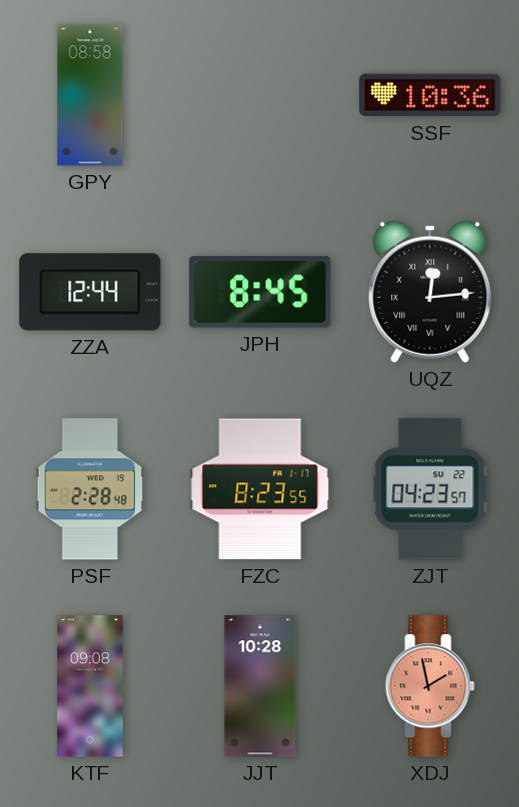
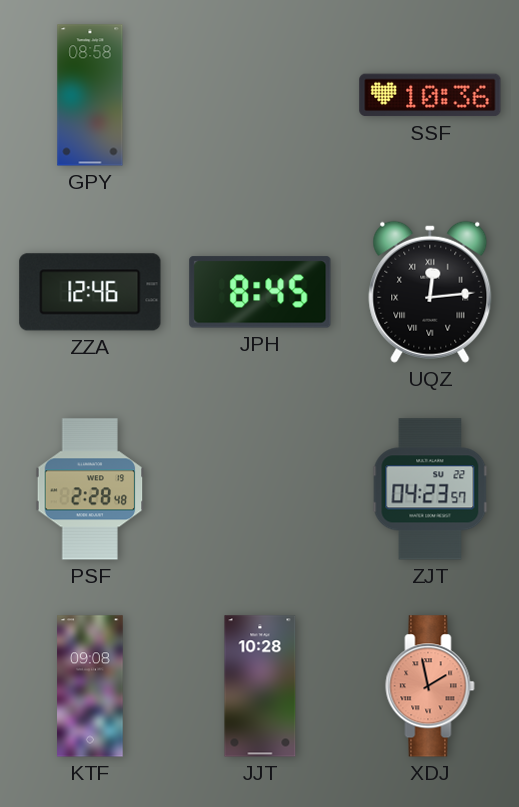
ZZA: 12:44 -> 12:46
FZC: 8:23 -> none
